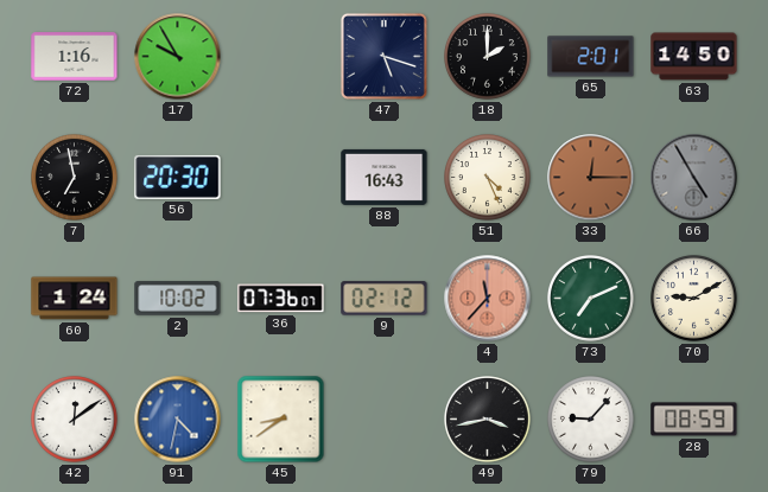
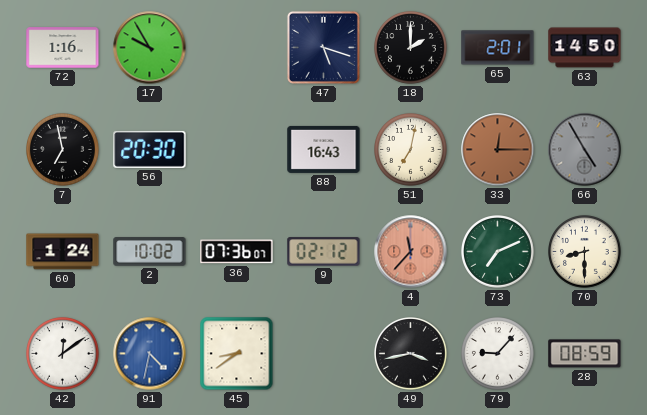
51: 4:26 -> 7:02
70: 9:10 -> 8:30
